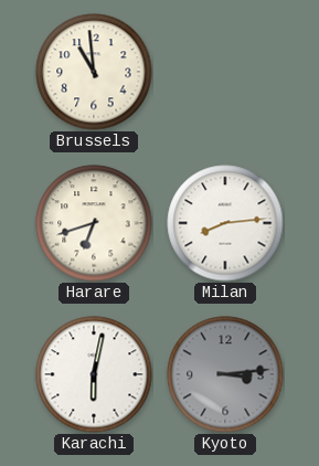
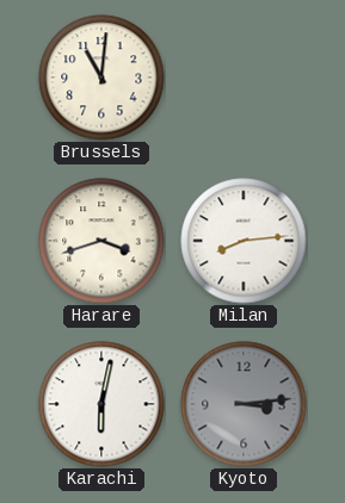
Brussels: 10:59 -> 11:01
Harare: 6:42 -> 3:42
